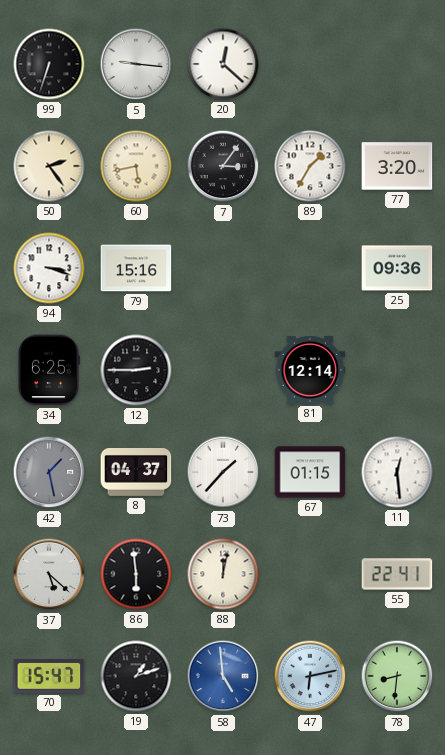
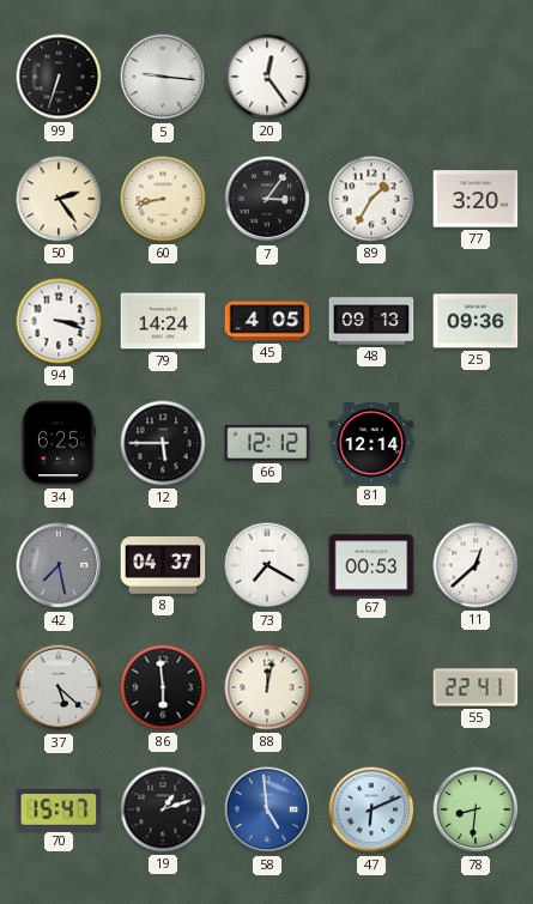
20: 12:22 -> 12:24
60: 5:43 -> 8:43
79: 15:16 -> 14:24
45: none -> 4:05
48: none -> 09:13
12: 2:45 -> 5:45
66: none -> 12:12
42: 1:28 -> 7:28
73: 1:37 -> 7:20
67: 01:15 -> 00:53
11: 12:29 -> 12:38
47: 6:13 -> 6:11
